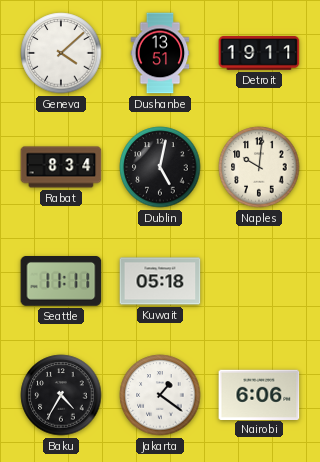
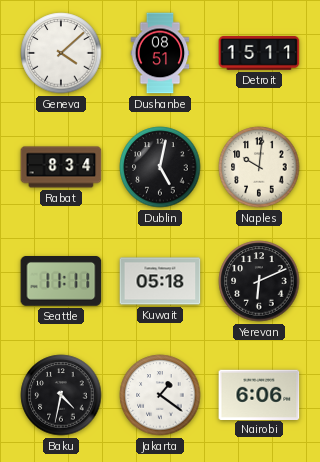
Dushanbe: 13:51 -> 08:51
Detroit: 19:11 -> 15:11
Yerevan: none -> 6:11
Baku: 4:35 -> 4:32
